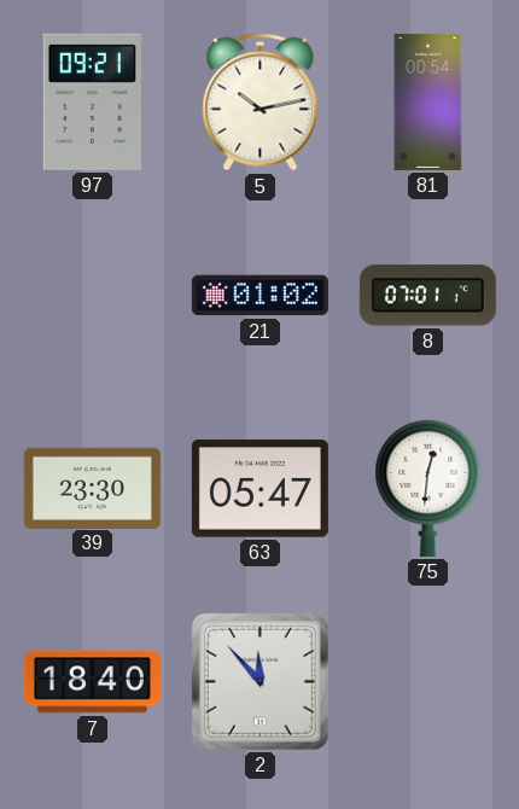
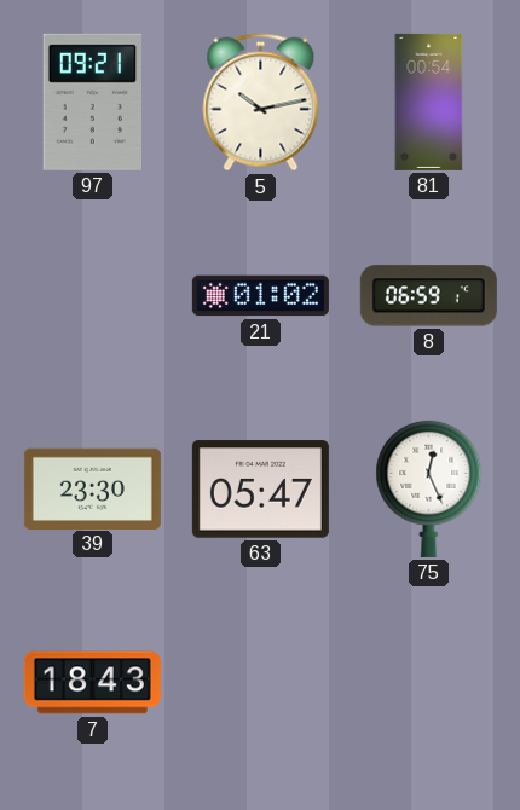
8: 07:01 -> 06:59
75: 12:31 -> 12:26
7: 18:40 -> 18:43
2: 11:53 -> none
